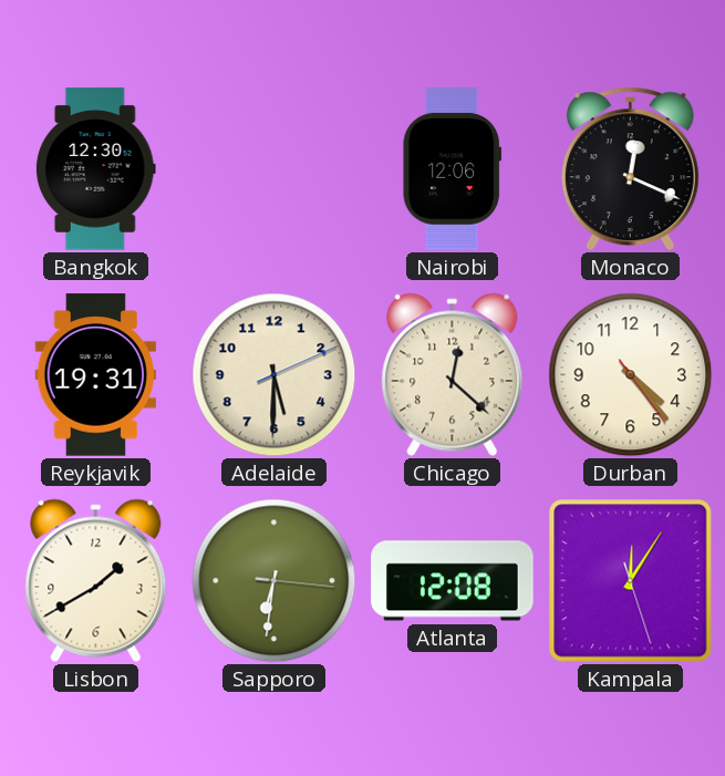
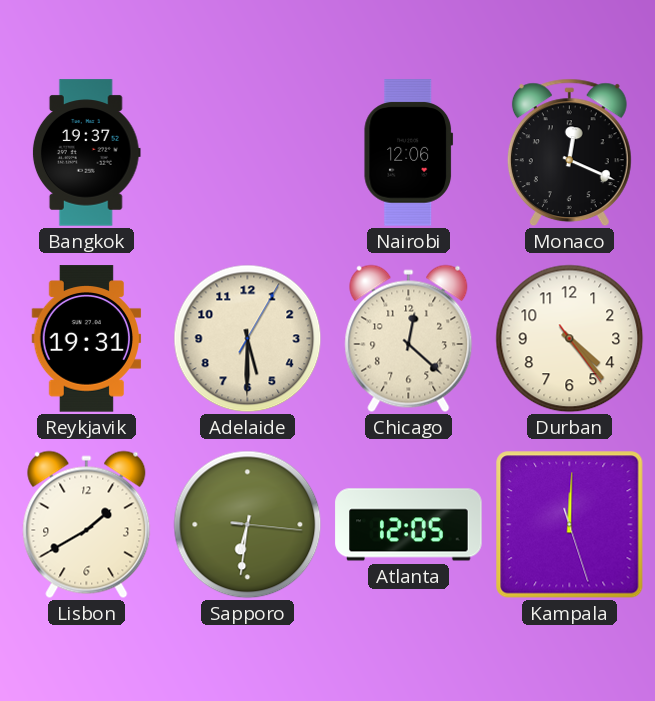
Bangkok: 12:30 -> 19:37
Adelaide: 5:30:11 -> 5:30:05
Atlanta: 12:08 -> 12:05
Kampala: 12:05 -> 12:00
